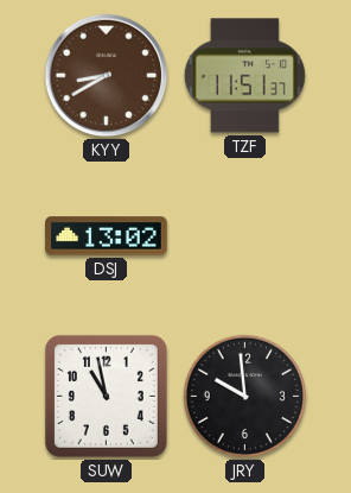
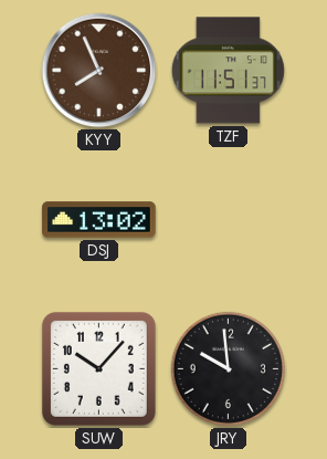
KYY: 8:40 -> 7:56
SUW: 10:58 -> 10:07
